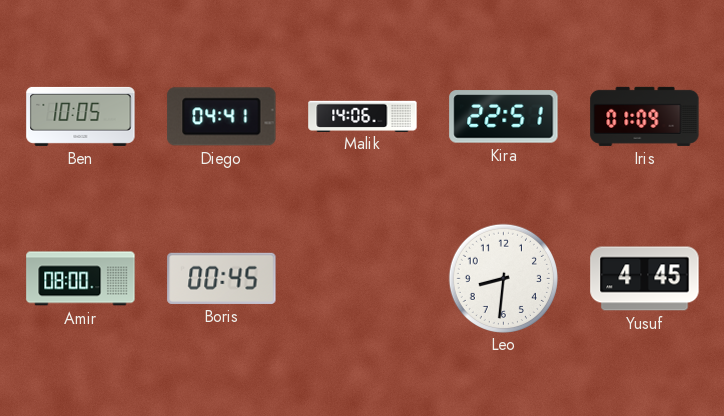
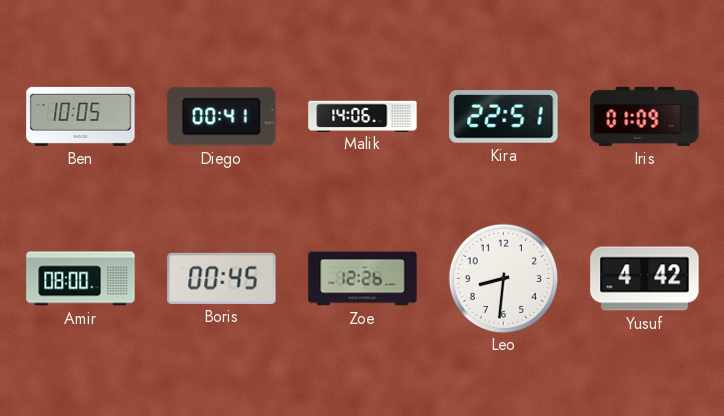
Diego: 04:41 -> 00:41
Zoe: none -> 12:26
Yusuf: 4:45 -> 4:42
